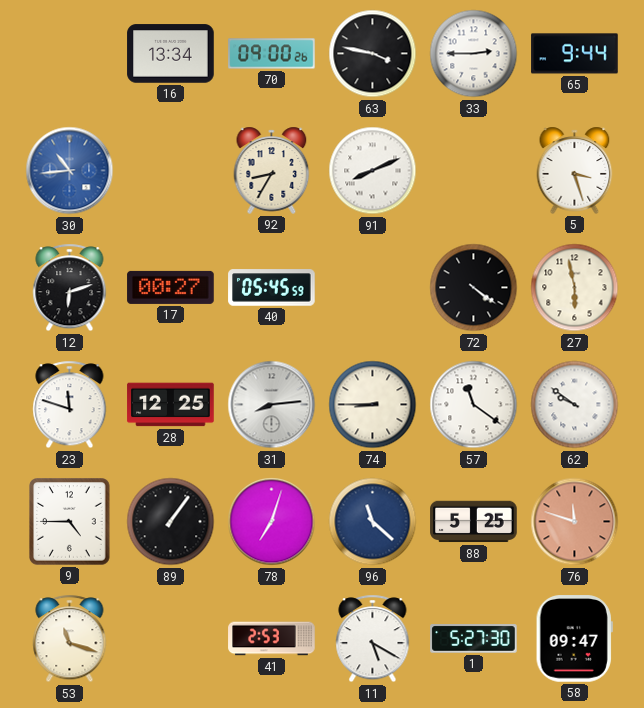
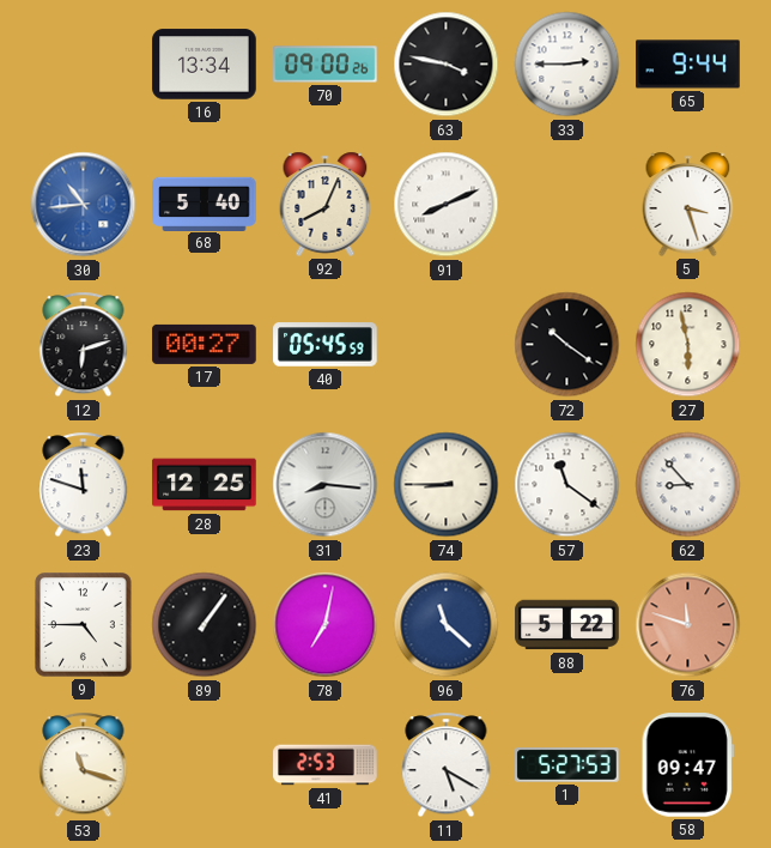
68: none -> 5:40
92: 8:35 -> 8:04
72: 4:21 -> 10:21
31: 8:14 -> 8:16
62: 9:51 -> 8:53
78: 7:03 -> 7:02
88: 5:25 -> 5:22
1: 5:27:30 -> 5:27:53
